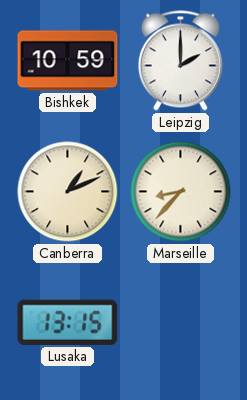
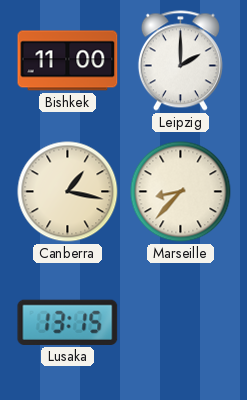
Bishkek: 10:59 -> 11:00
Canberra: 1:11 -> 1:17
